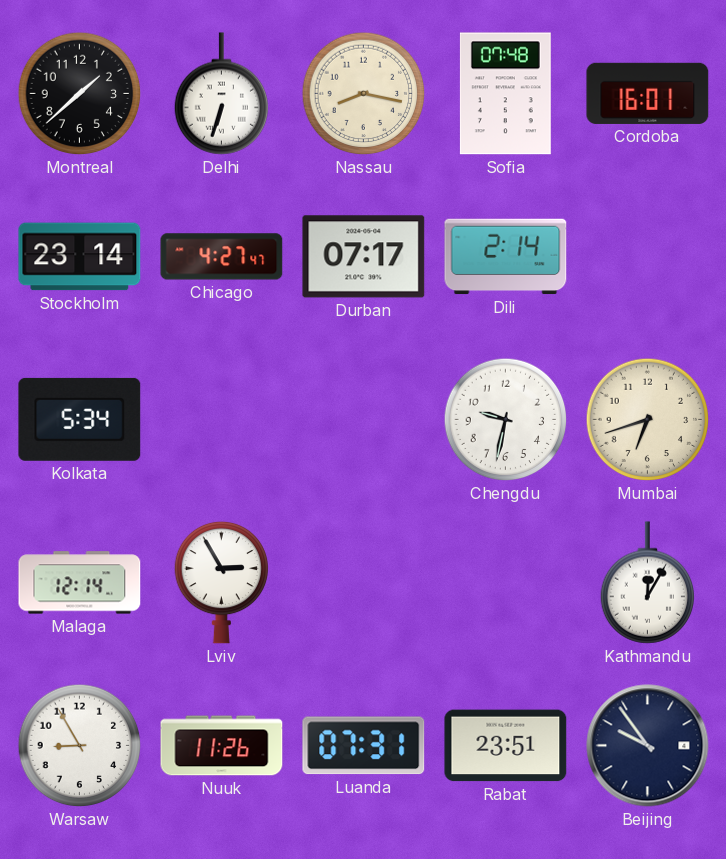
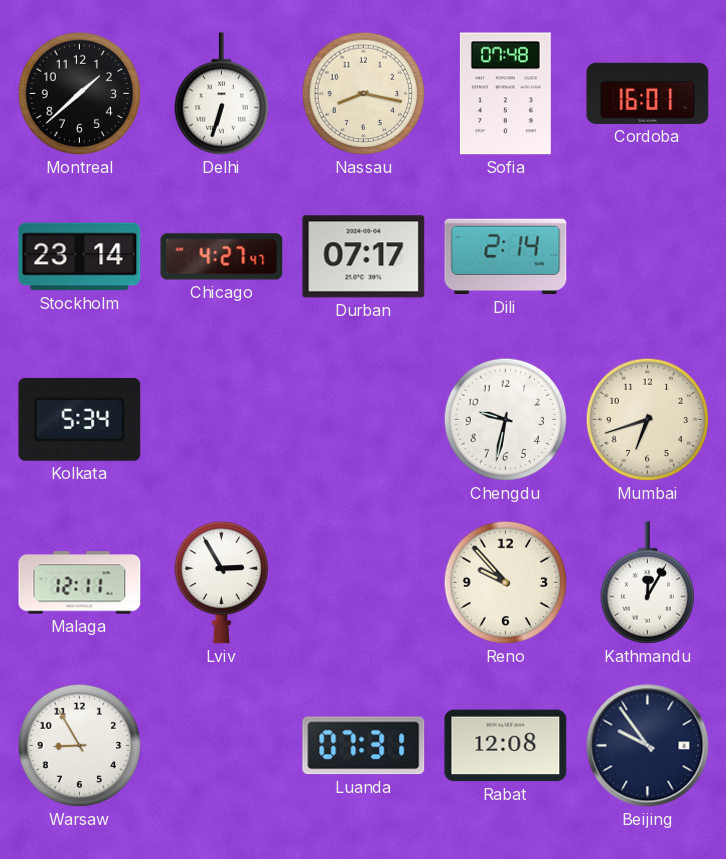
Malaga: 12:14 -> 12:11
Reno: none -> 9:53
Nuuk: 11:26 -> none
Rabat: 23:51 -> 12:08
